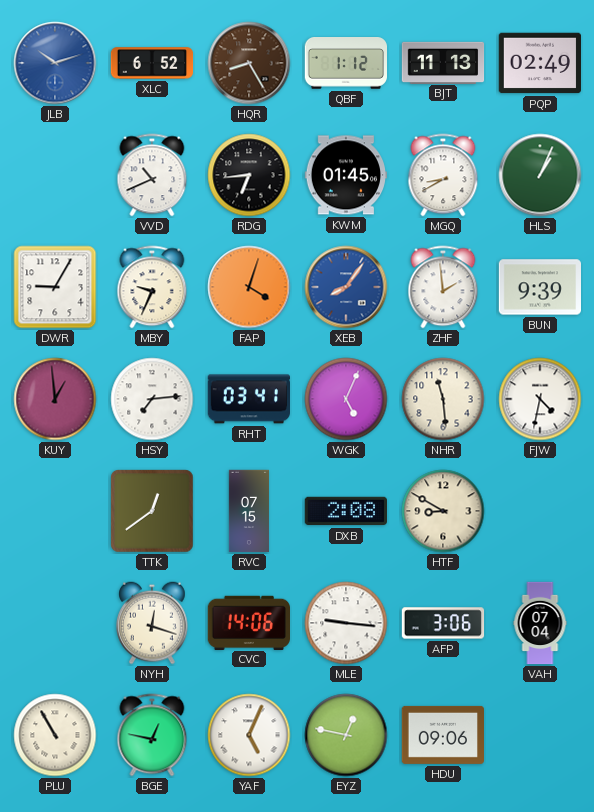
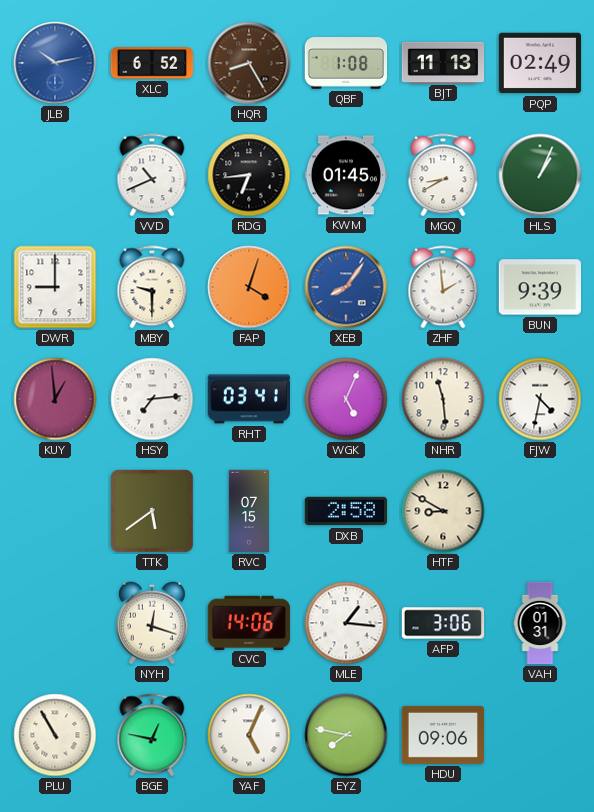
JLB: 10:12 -> 10:13
QBF: 1:12 -> 1:08
DWR: 9:05 -> 9:00
MBY: 9:34 -> 9:30
TTK: 12:39 -> 5:39
DXB: 2:08 -> 2:58
MLE: 9:16 -> 1:16
VAH: 07:04 -> 01:31
EYZ: 12:47 -> 7:47
